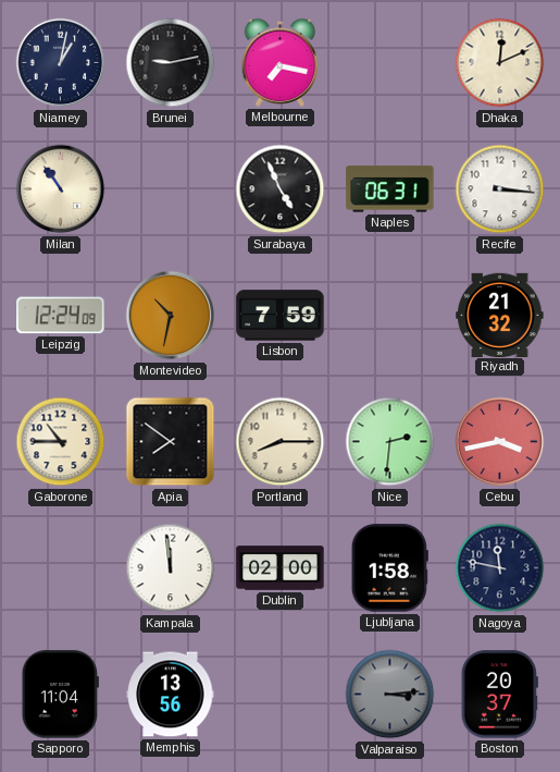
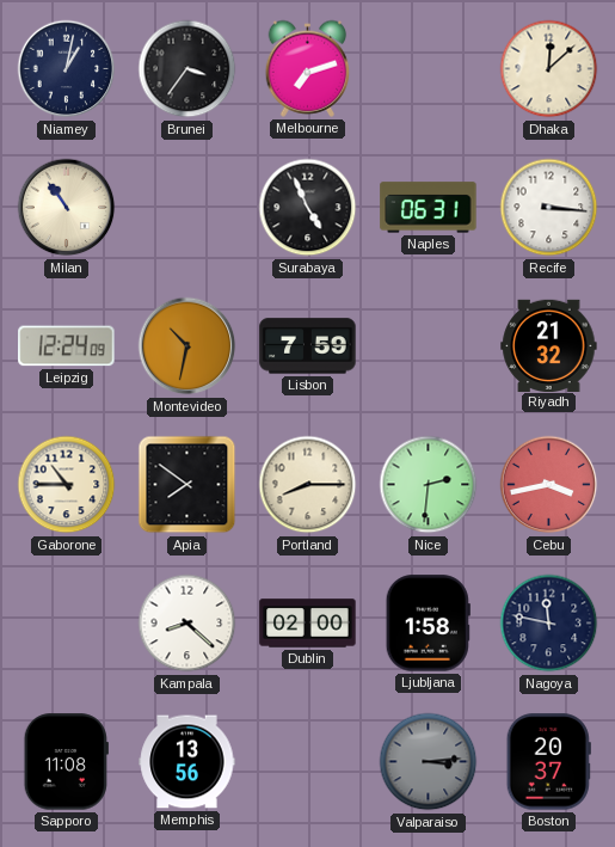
Brunei: 9:13 -> 3:36
Melbourne: 7:17 -> 7:12
Dhaka: 12:11 -> 12:08
Kampala: 11:59 -> 8:22
Sapporo: 11:04 -> 11:08
